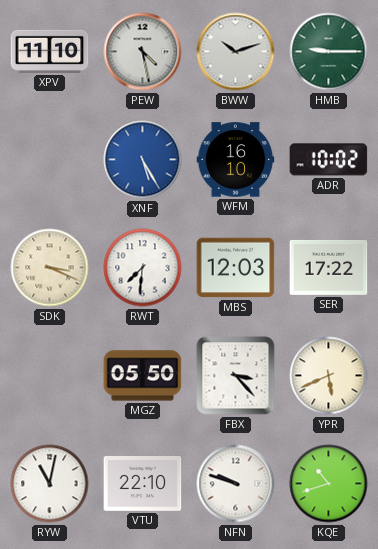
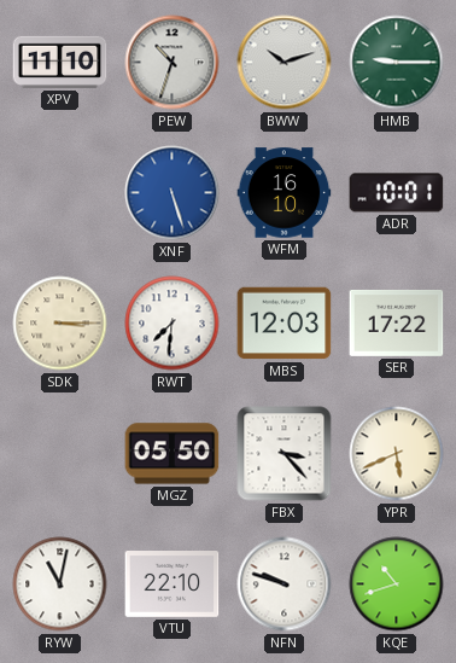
PEW: 4:28 -> 10:33
XNF: 5:25 -> 5:27
ADR: 10:02 -> 10:01
SDK: 3:19 -> 3:15
